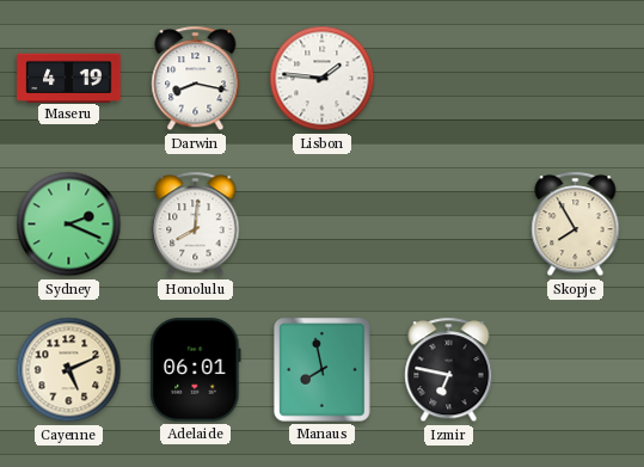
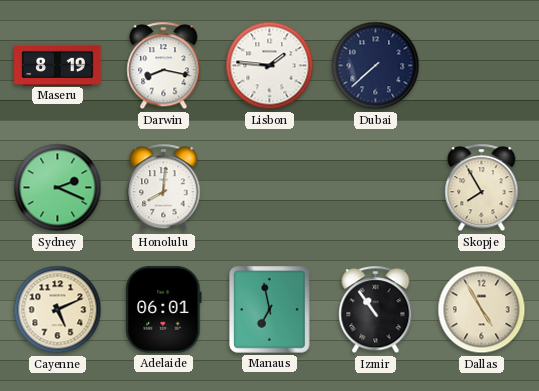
Maseru: 4:19 -> 8:19
Dubai: none -> 7:38
Manaus: 7:58 -> 6:58
Izmir: 6:47 -> 10:54
Dallas: none -> 4:55
